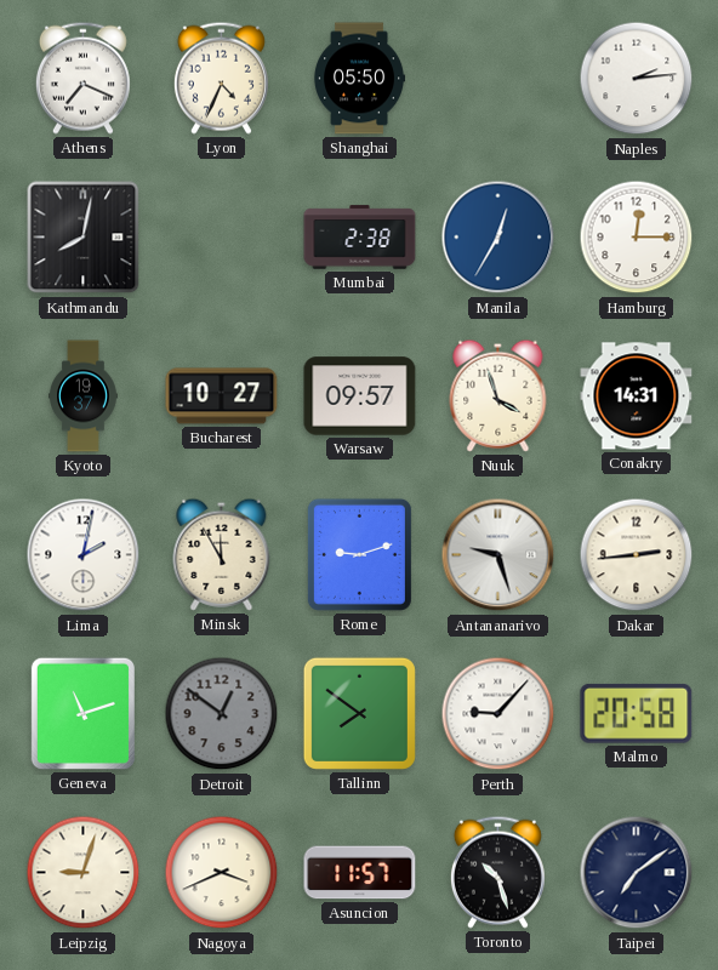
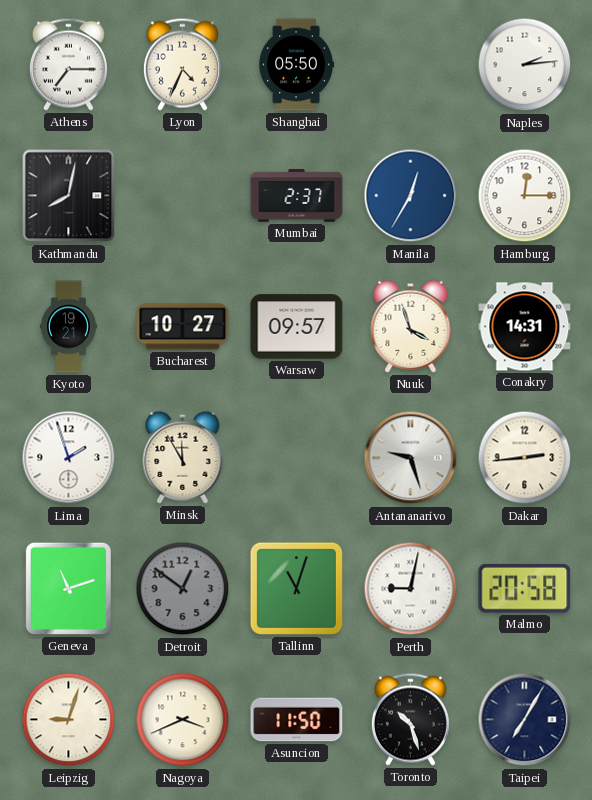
Athens: 7:19 -> 7:15
Mumbai: 2:38 -> 2:37
Kyoto: 19:37 -> 19:21
Lima: 2:02 -> 1:57
Rome: 9:12 -> none
Tallinn: 7:51 -> 11:03
Perth: 9:07 -> 9:02
Asuncion: 11:57 -> 11:50
Taipei: 7:09 -> 7:05
